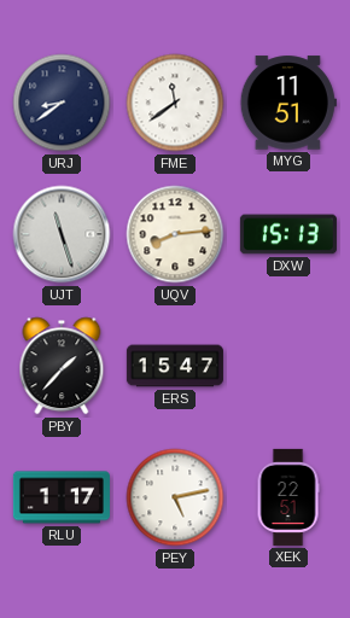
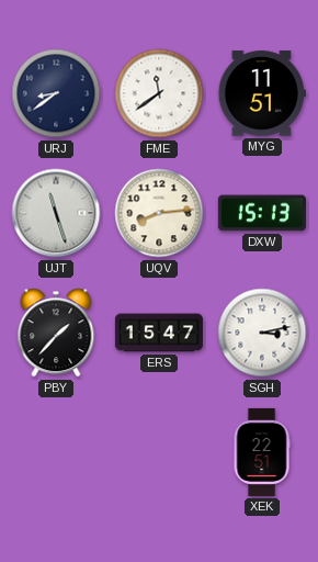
SGH: none -> 3:13
RLU: 1:17 -> none
PEY: 5:13 -> none
